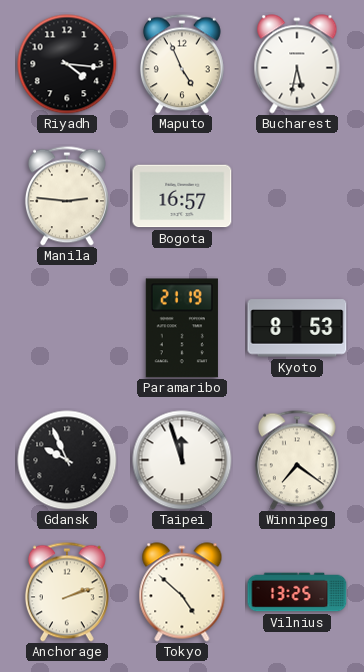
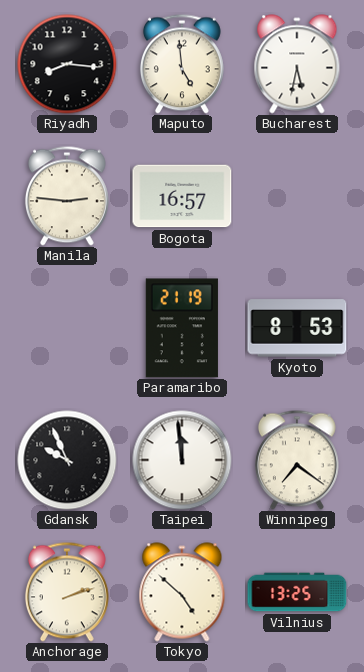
Riyadh: 4:16 -> 8:16
Maputo: 4:56 -> 4:59
Taipei: 11:57 -> 11:59
